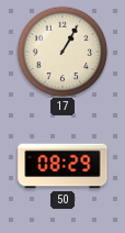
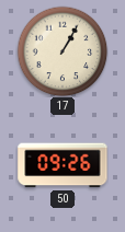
50: 08:29 -> 09:26
